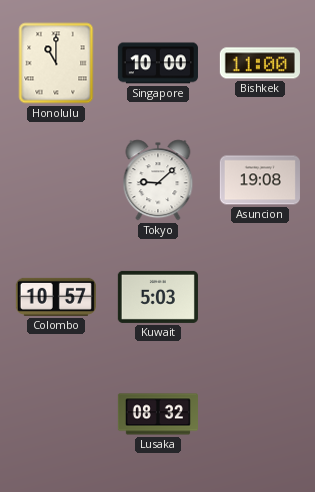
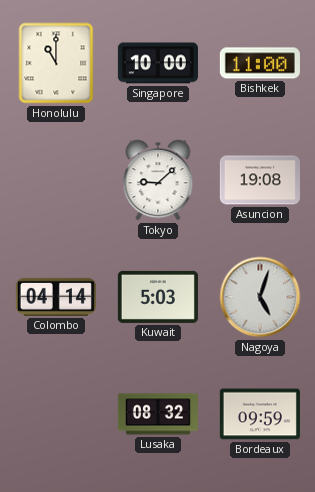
Colombo: 10:57 -> 04:14
Nagoya: none -> 5:03
Bordeaux: none -> 09:59
